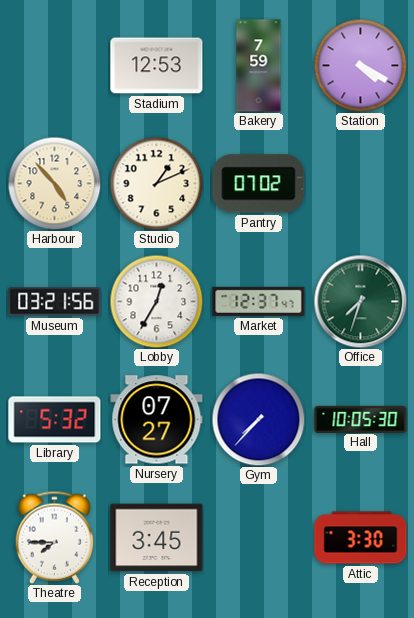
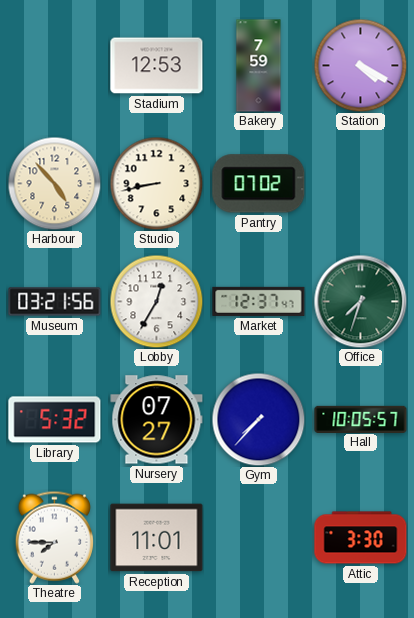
Studio: 1:11 -> 8:43
Hall: 10:05:30 -> 10:05:57
Reception: 3:45 -> 11:01
